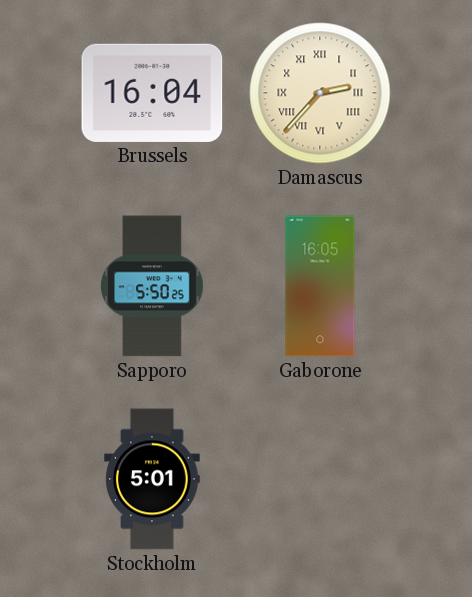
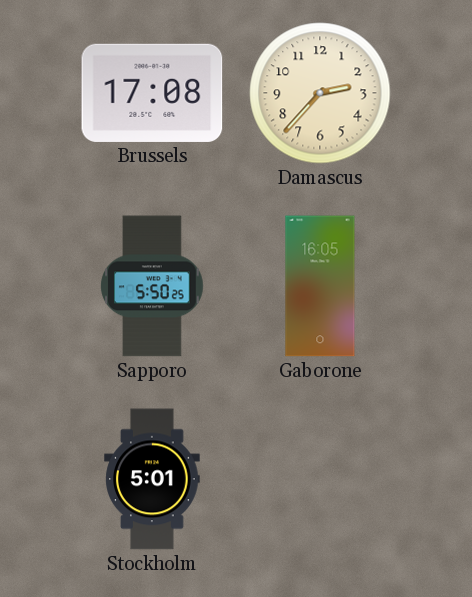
Brussels: 16:04 -> 17:08
Damascus numerals: Roman -> Arabic
